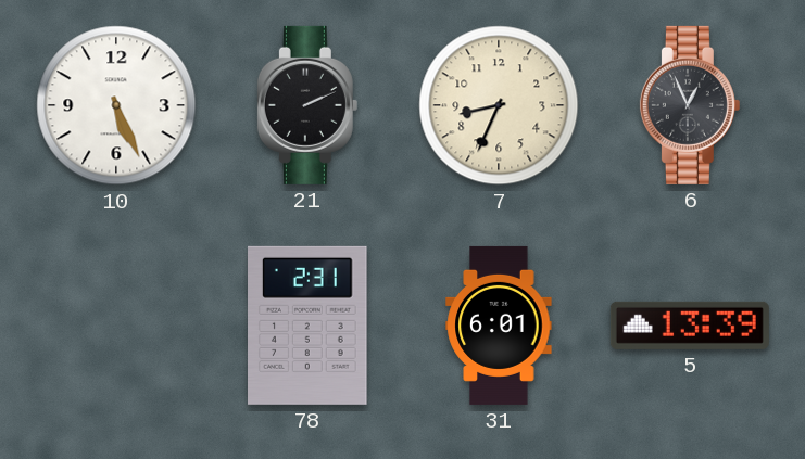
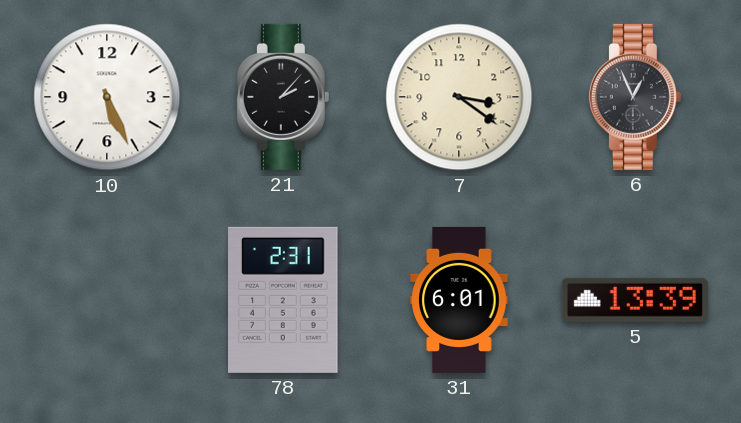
21: 2:11 -> 2:07
7: 8:34 -> 3:21
